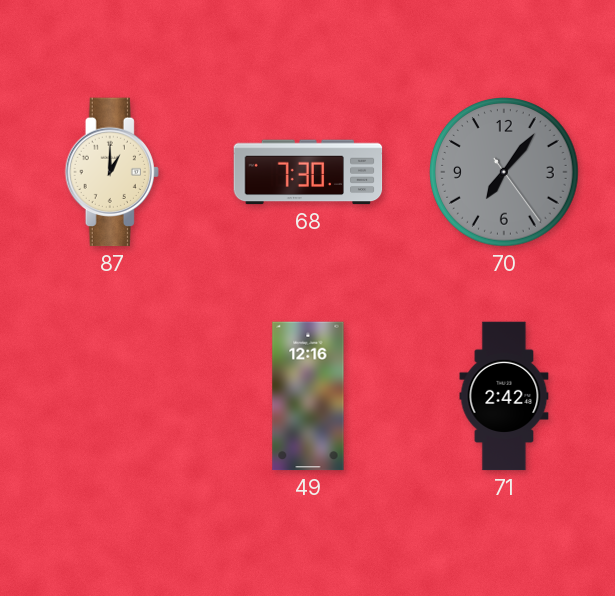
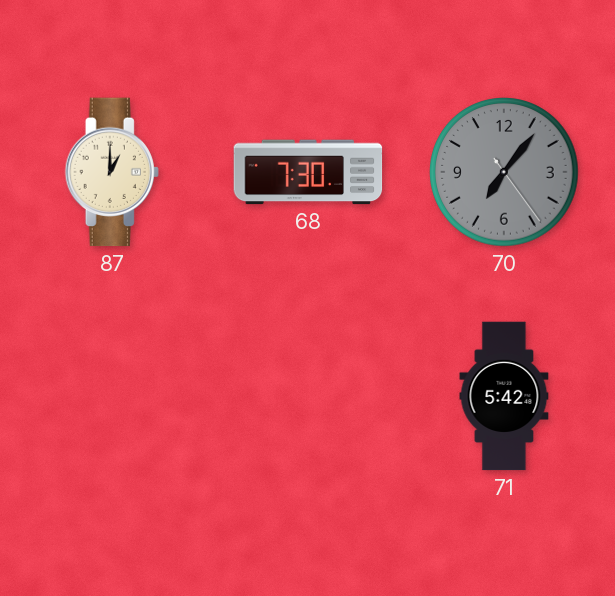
49: 12:16 -> none
71: 2:42 -> 5:42
